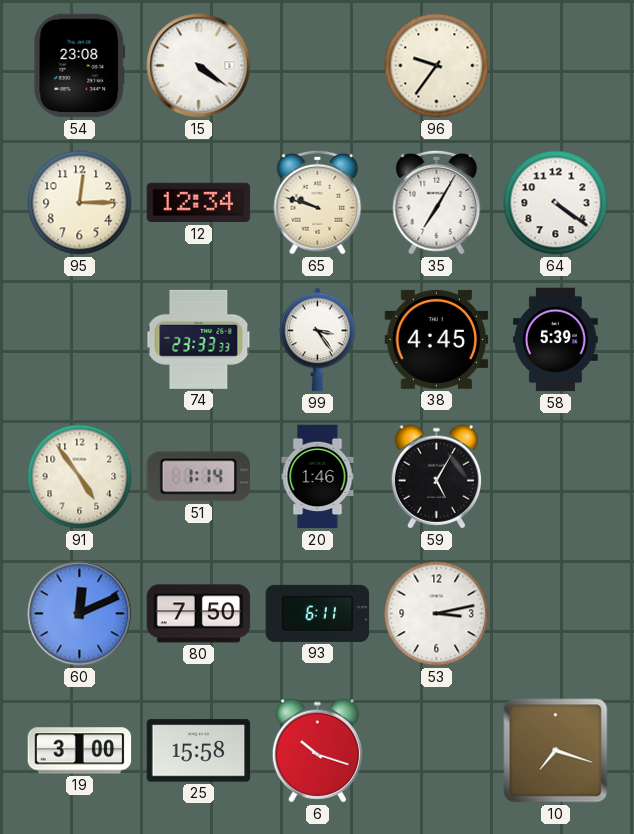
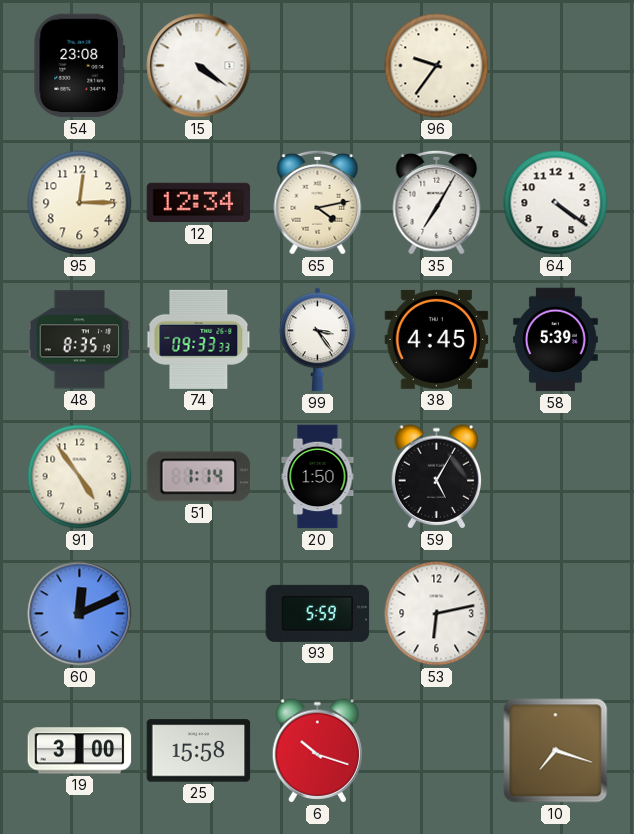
65: 9:48 -> 4:13
48: none -> 8:35
74: 23:33 -> 09:33
20: 1:46 -> 1:50
80: 7:50 -> none
93: 6:11 -> 5:59
53: 3:13 -> 6:13
